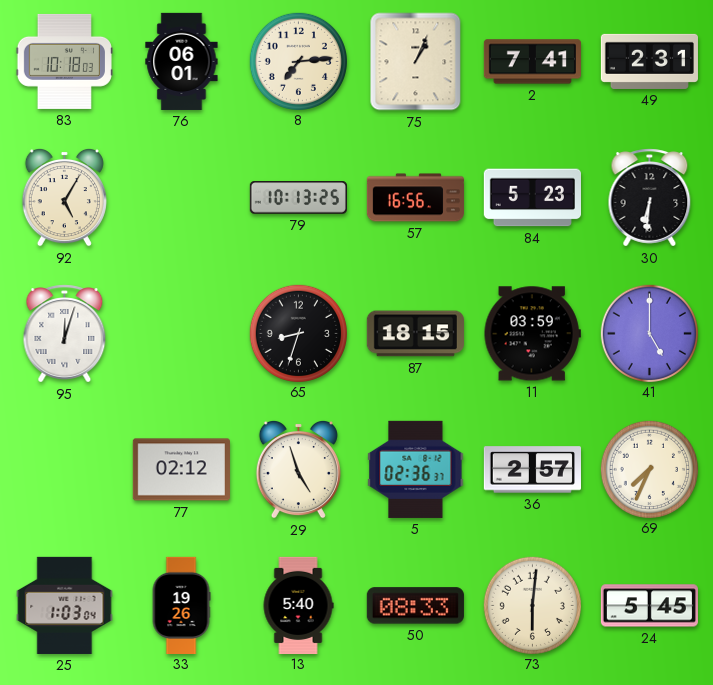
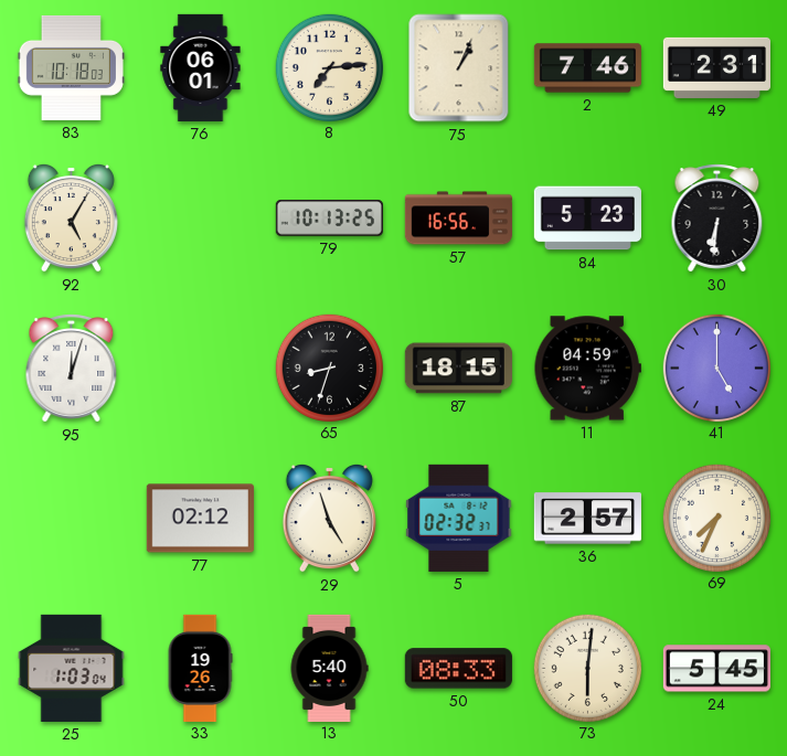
2: 7:41 -> 7:46
11: 03:59 -> 04:59
5: 02:36 -> 02:32
